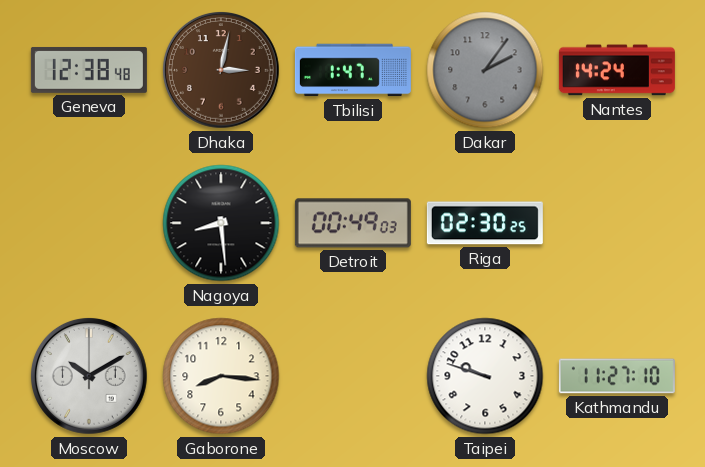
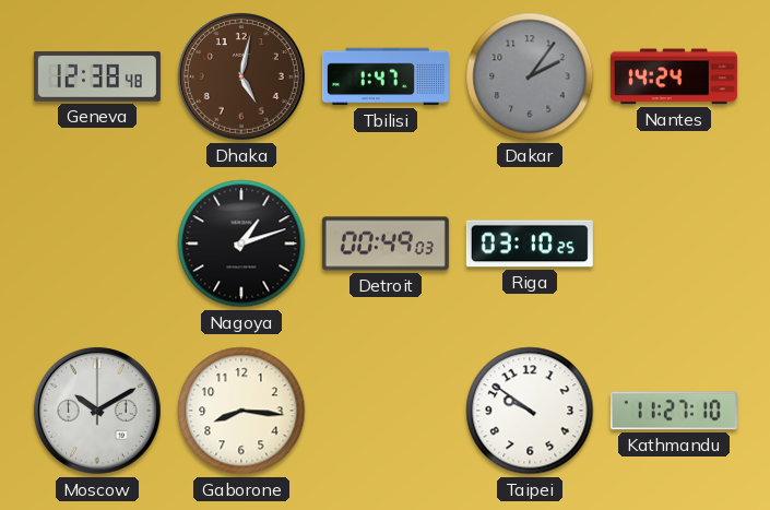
Dhaka: 3:02 -> 5:02
Nagoya: 8:29 -> 1:12
Riga: 02:30 -> 03:10
Taipei: 9:48 -> 9:51
